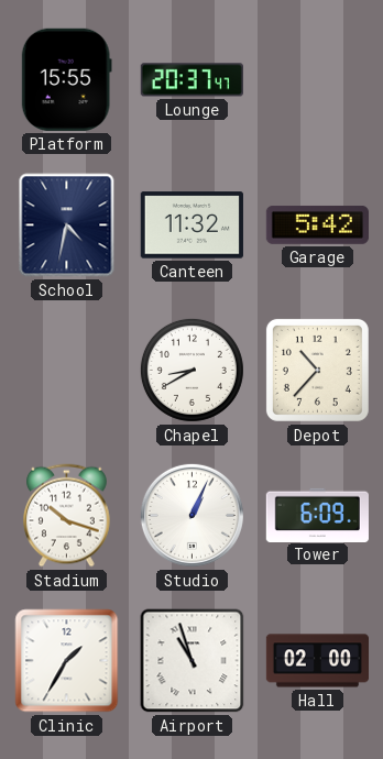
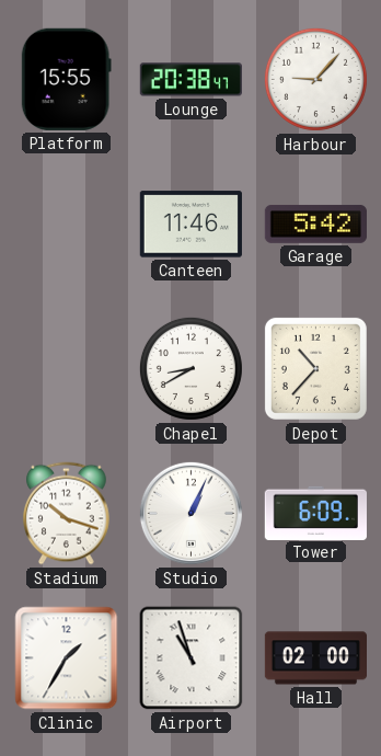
Lounge: 20:37 -> 20:38
Harbour: none -> 9:07
School: 4:32 -> none
Canteen: 11:32 -> 11:46
